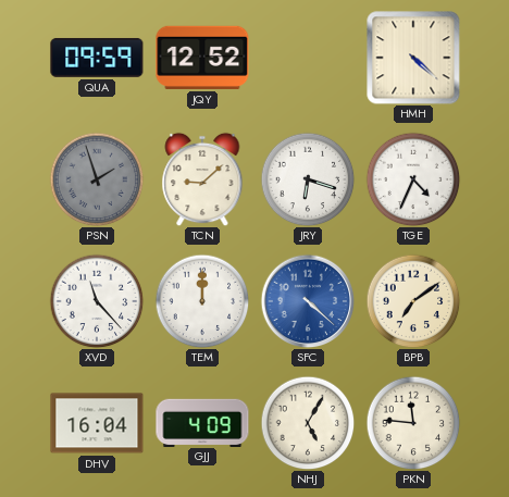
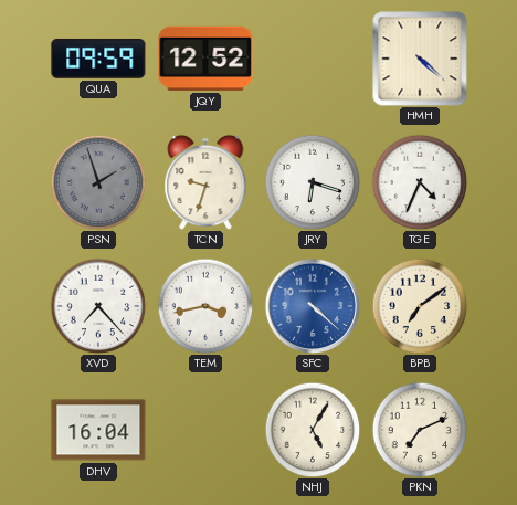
TCN: 9:08 -> 9:33
XVD: 11:23 -> 7:23
TEM: 12:00 -> 3:43
GJJ: 4:09 -> none
PKN: 11:46 -> 7:11
